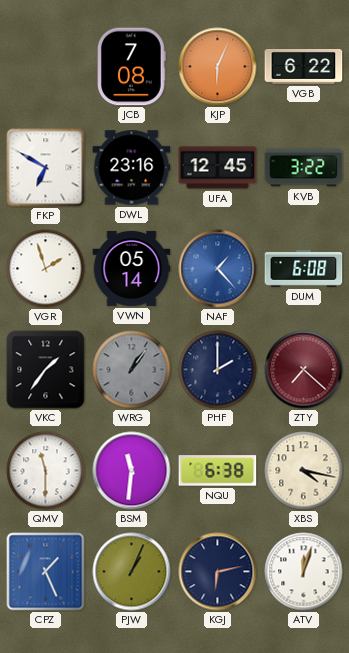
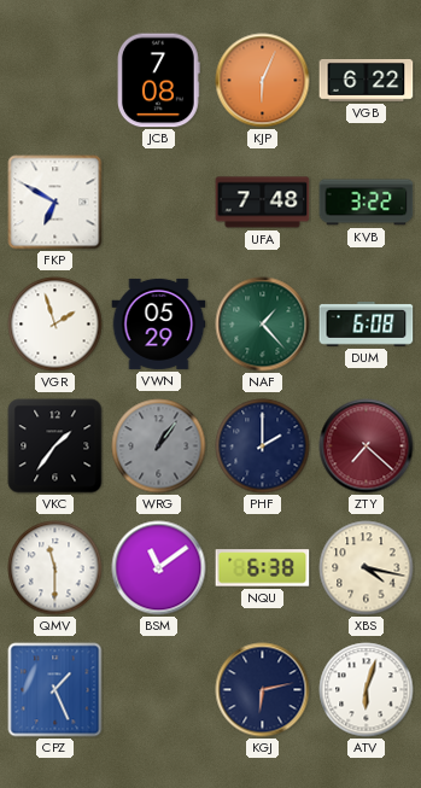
DWL: 23:16 -> none
UFA: 12:45 -> 7:48
VWN: 05:14 -> 05:29
NAF dial: blue -> green
BSM: 11:31 -> 11:09
PJW: 1:04 -> none
ATV: 12:03 -> 6:03
